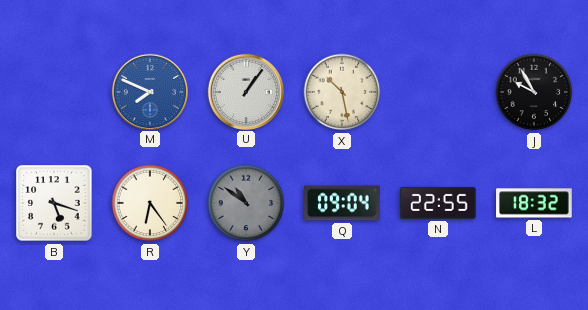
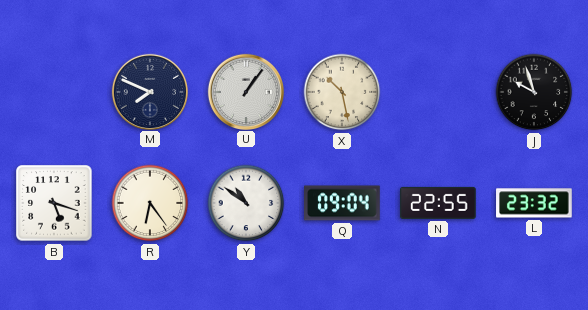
M dial: blue -> navy
J: 9:55 -> 9:57
Y dial: grey -> white
L: 18:32 -> 23:32
